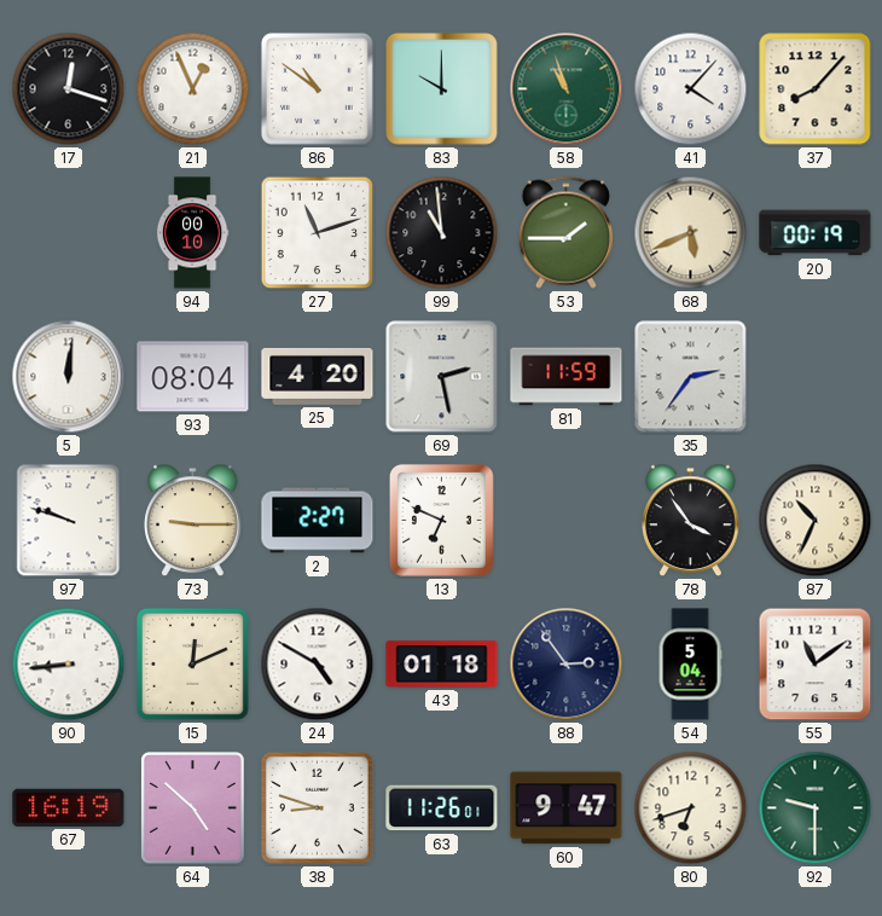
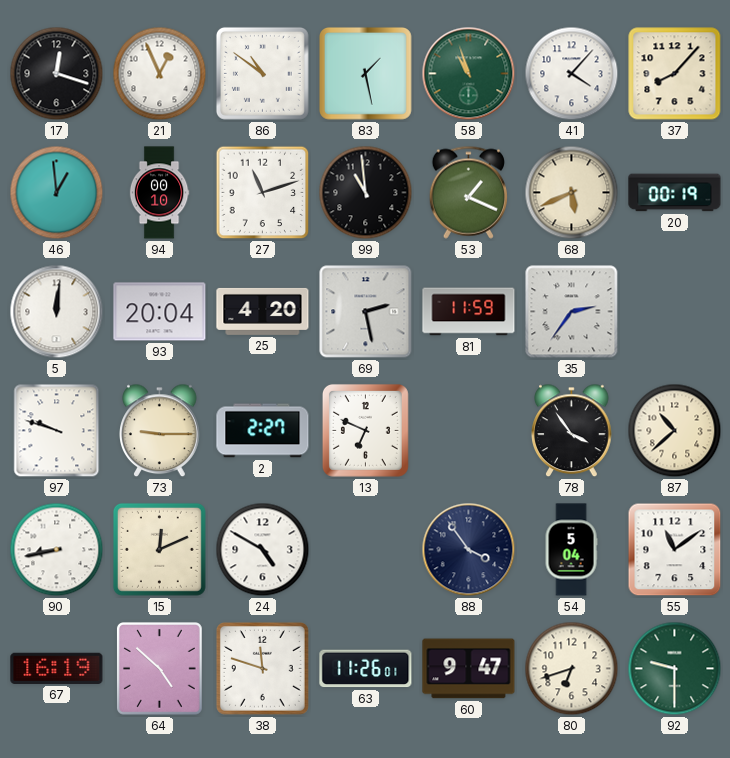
83: 10:00 -> 1:28
46: none -> 12:59
53: 1:45 -> 1:19
93: 08:04 -> 20:04
87: 10:34 -> 10:38
90: 8:44 -> 8:43
43: 01:18 -> none
88: 2:54 -> 3:54
38: 8:48 -> 11:48
